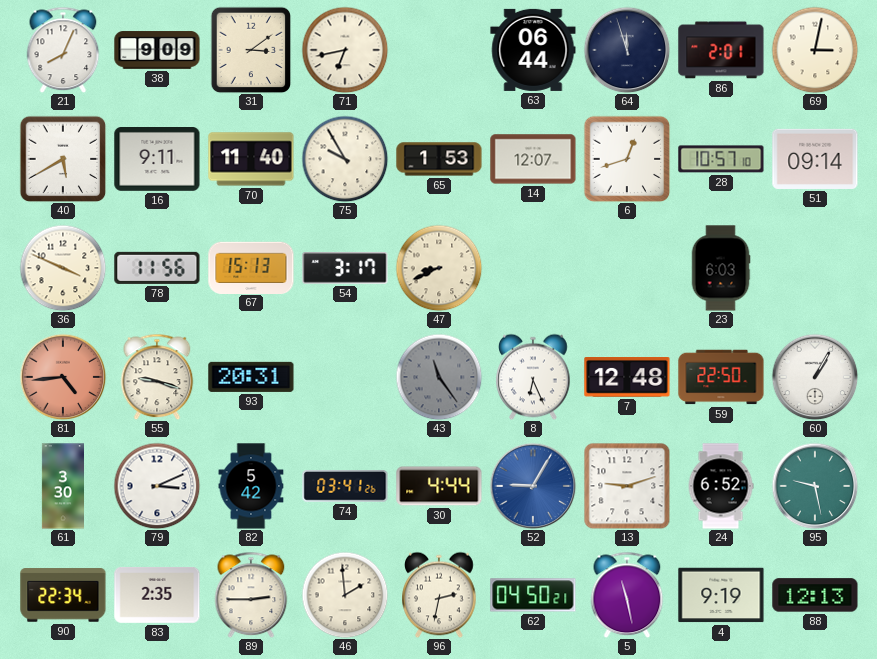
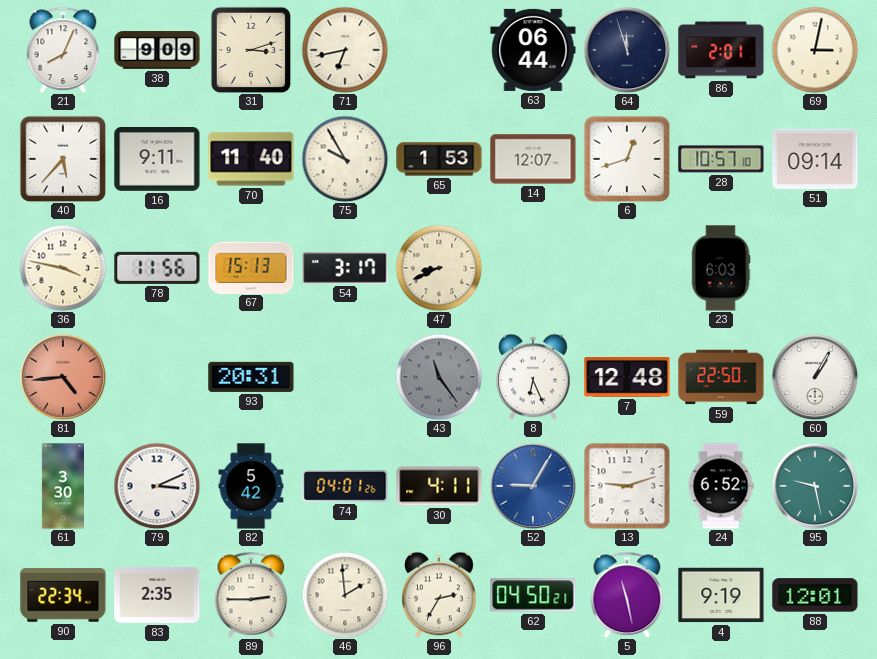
31: 3:09 -> 3:12
40: 5:40 -> 5:37
36: 3:49 -> 3:47
55: 9:18 -> none
74: 03:41 -> 04:01
30: 4:44 -> 4:11
96: 2:32 -> 2:35
88: 12:13 -> 12:01
